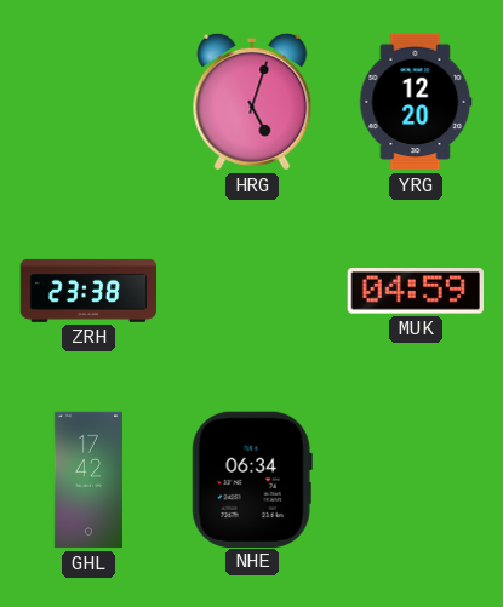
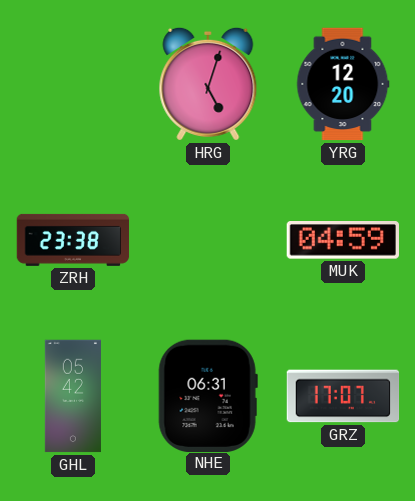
GHL: 17:42 -> 05:42
NHE: 06:34 -> 06:31
GRZ: none -> 17:07
